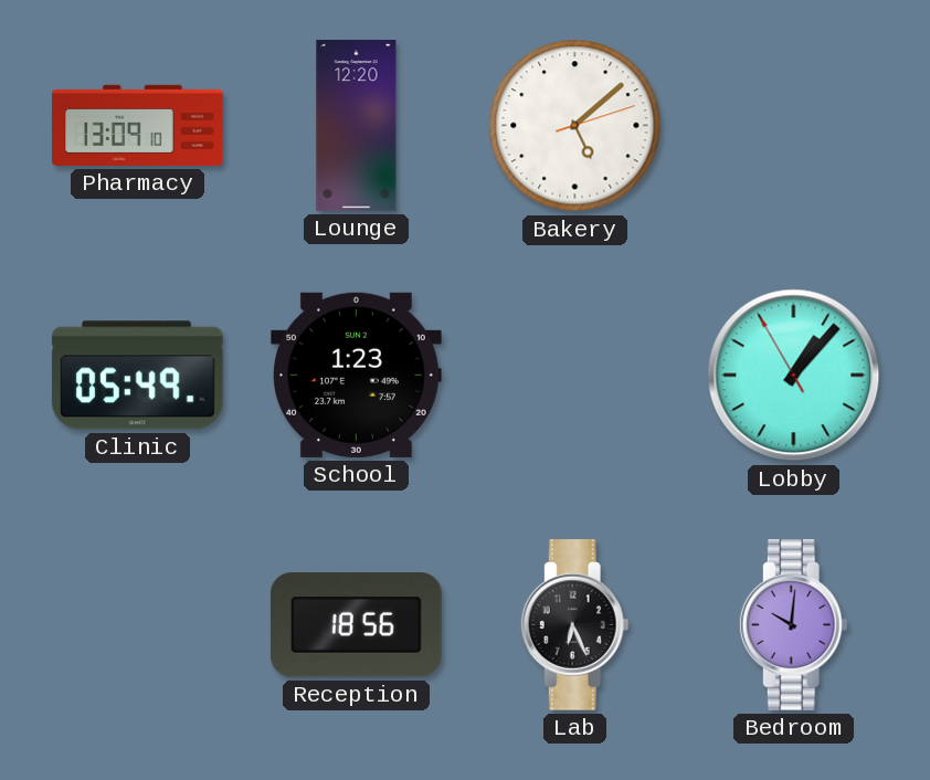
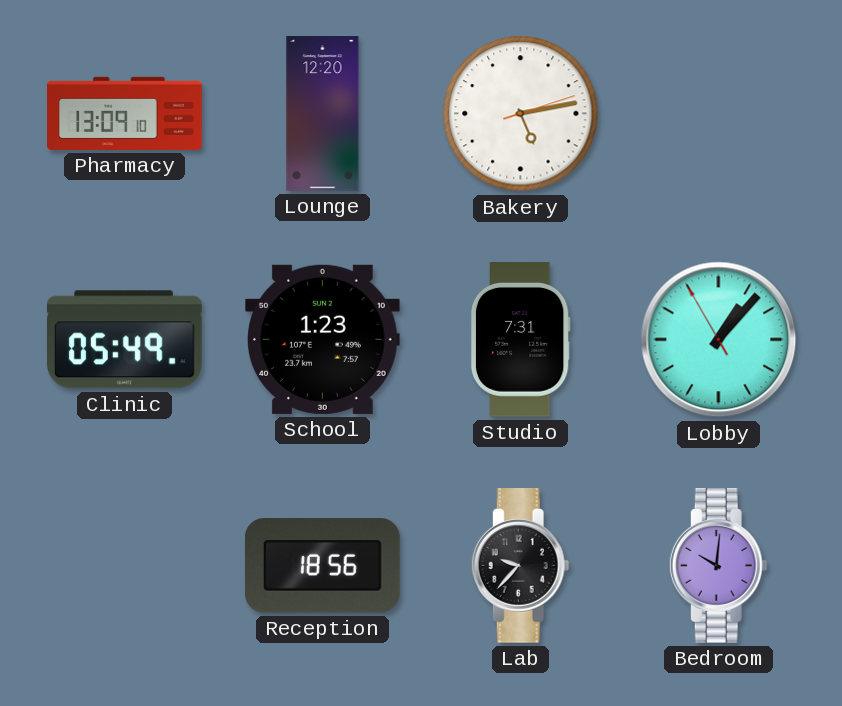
Bakery: 5:08 -> 5:13
Studio: none -> 7:31
Lab: 6:26 -> 9:37
